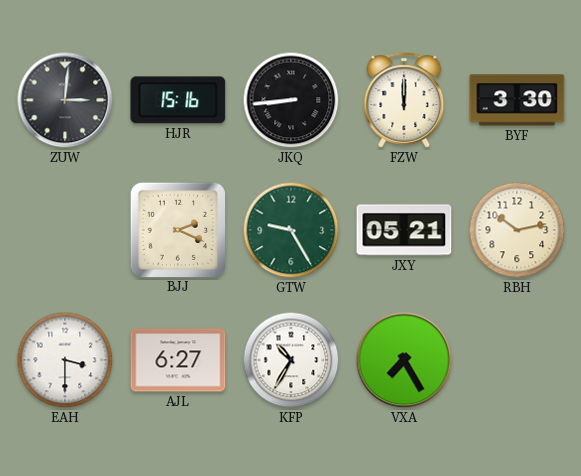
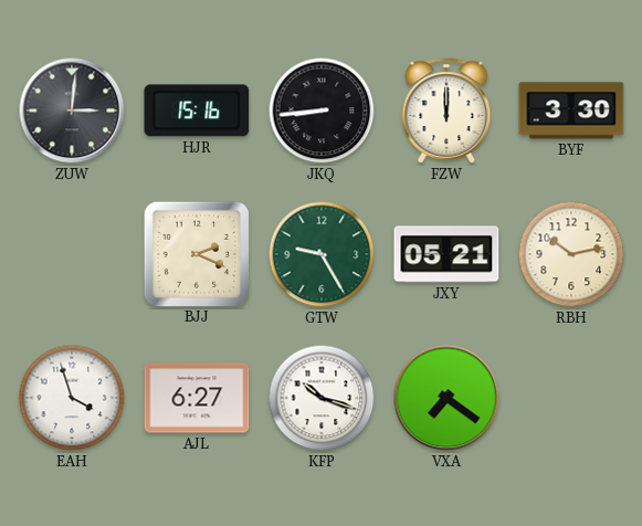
EAH: 3:30 -> 3:57
KFP: 10:35 -> 10:18
VXA: 7:25 -> 7:21
